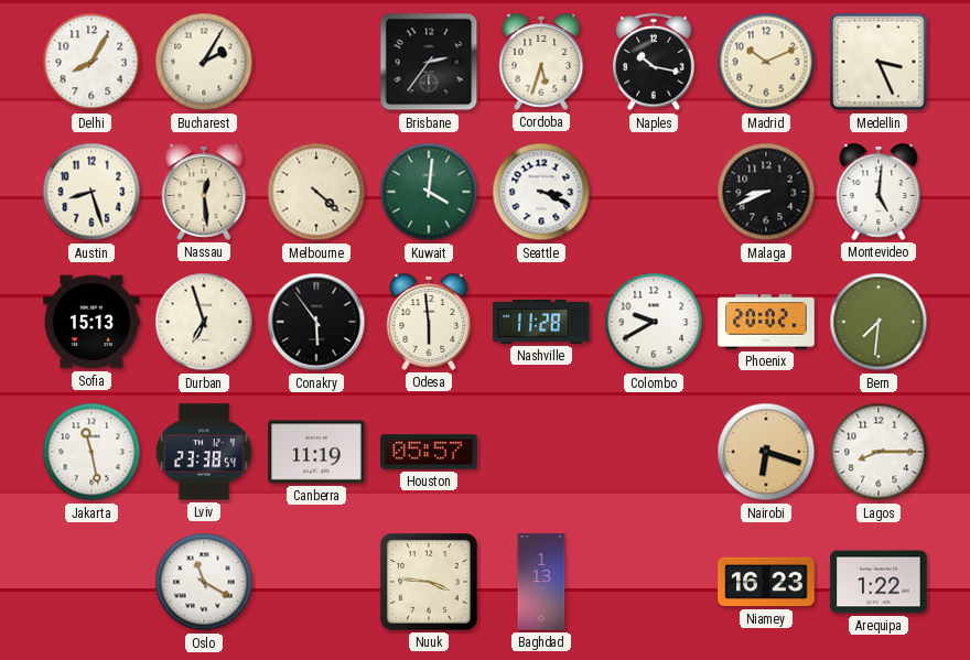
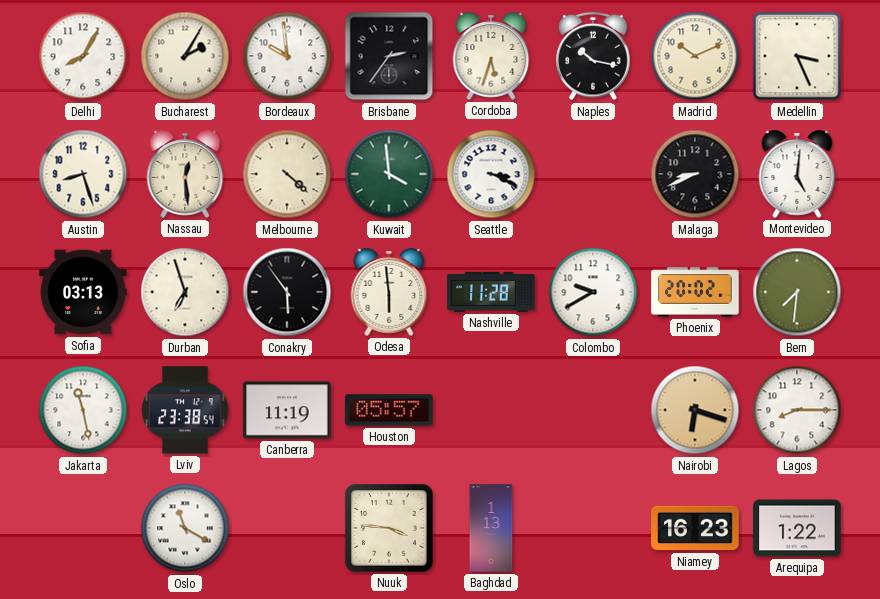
Bordeaux: none -> 9:59
Kuwait: 4:01 -> 3:59
Sofia: 15:13 -> 03:13
